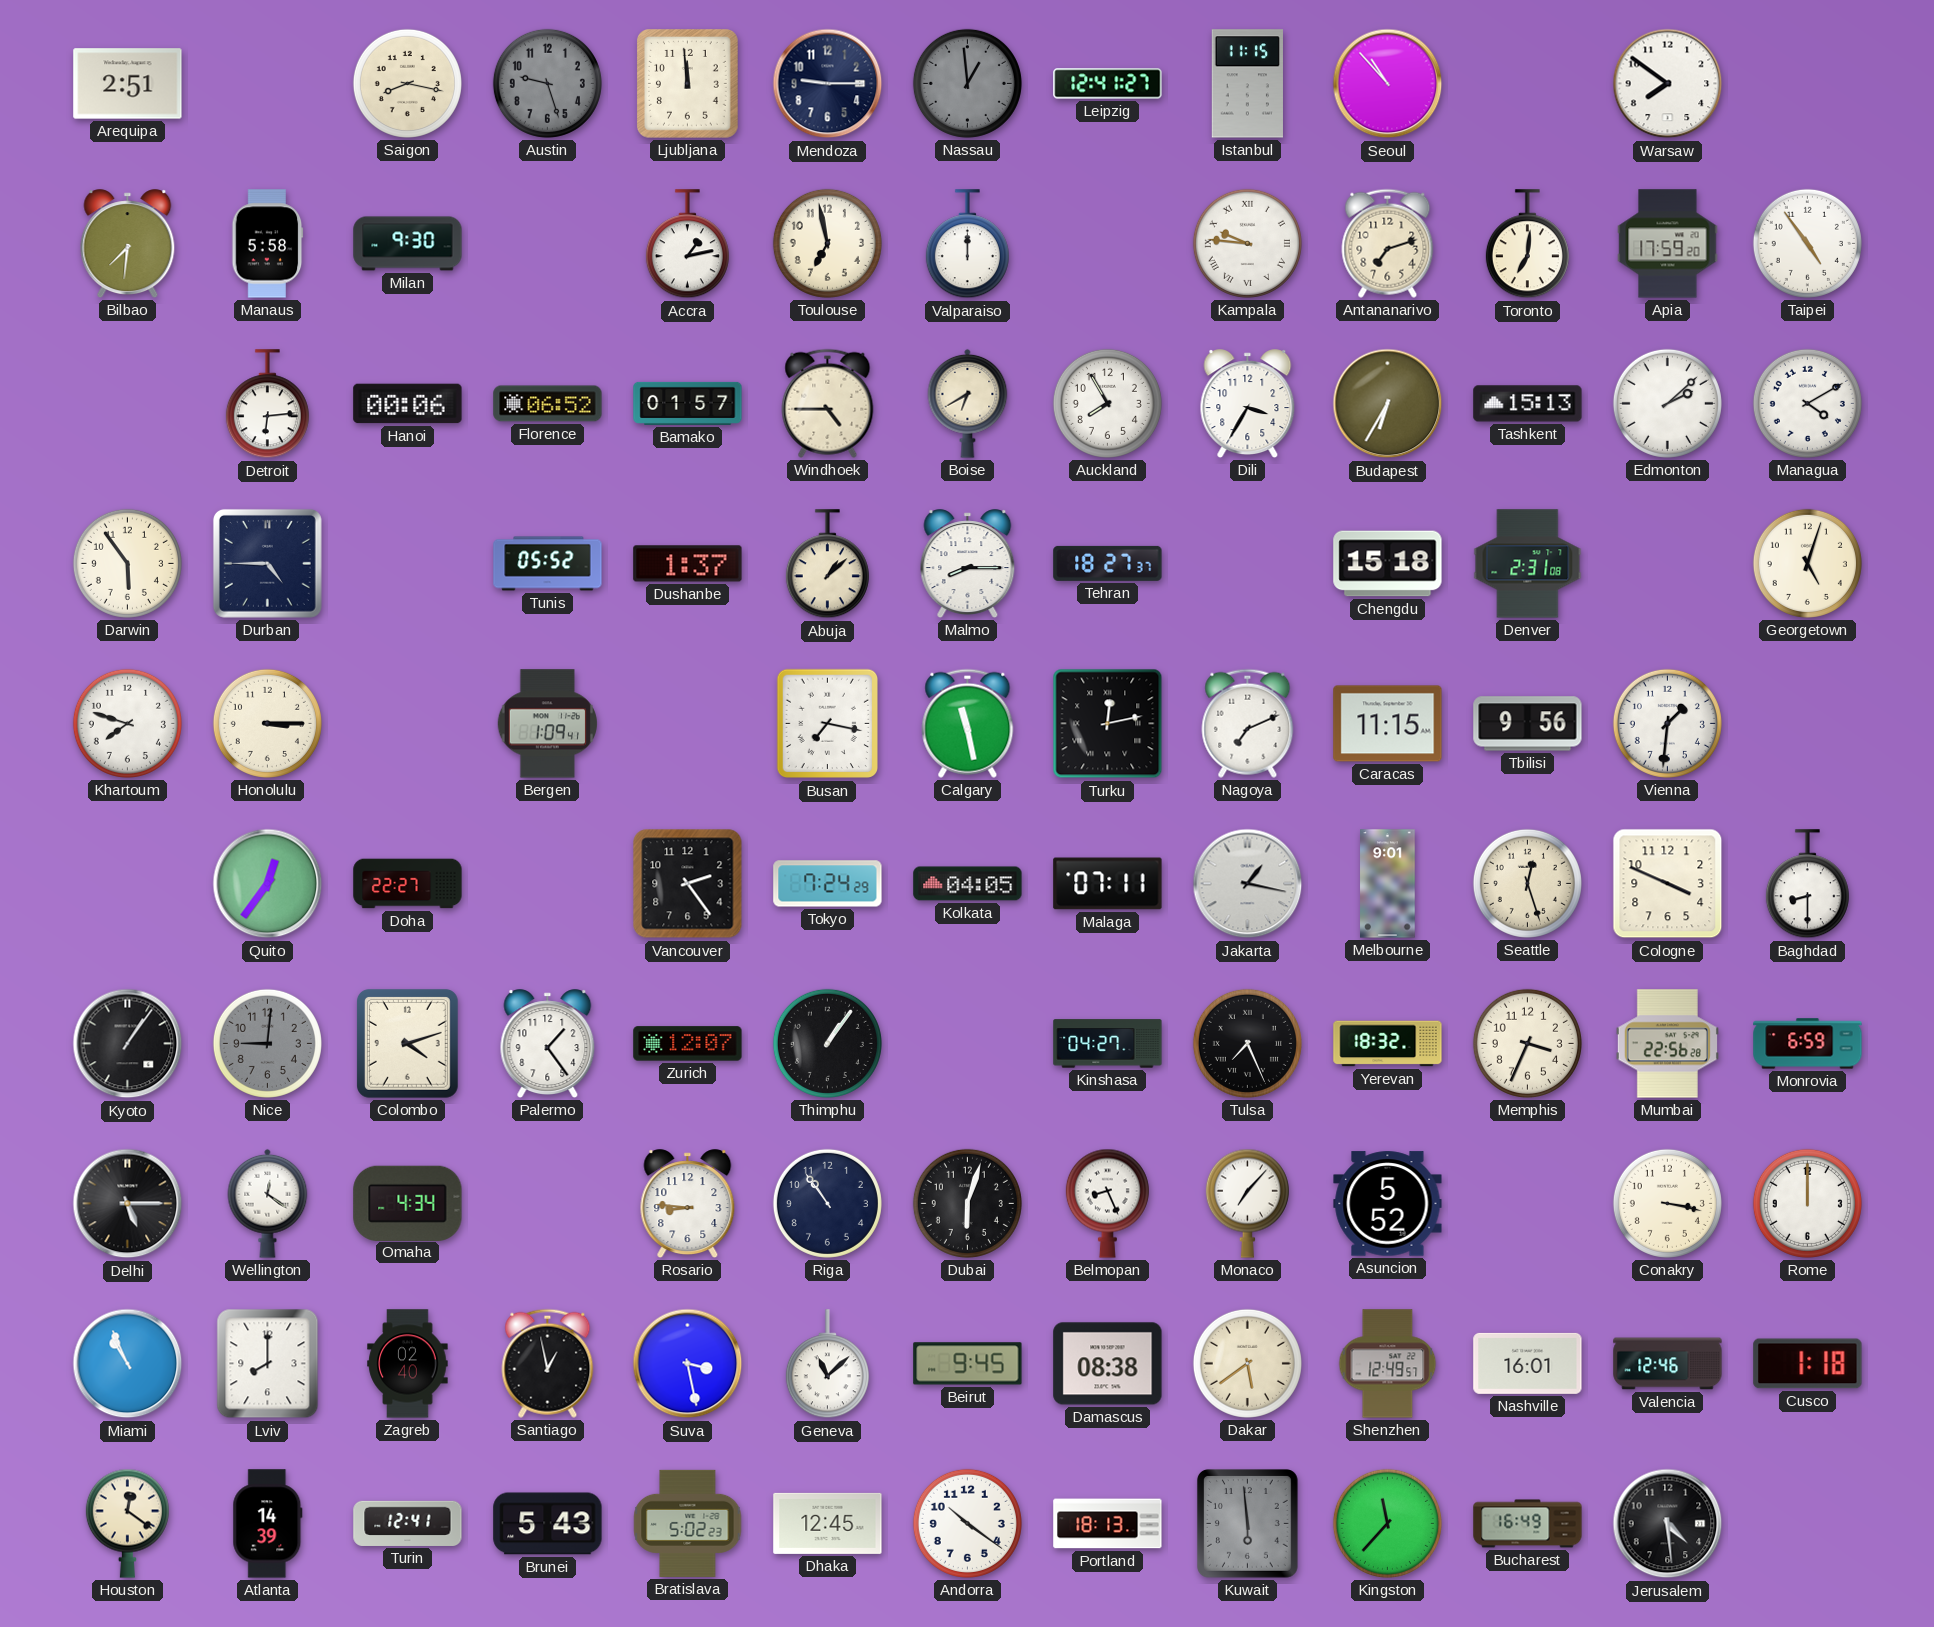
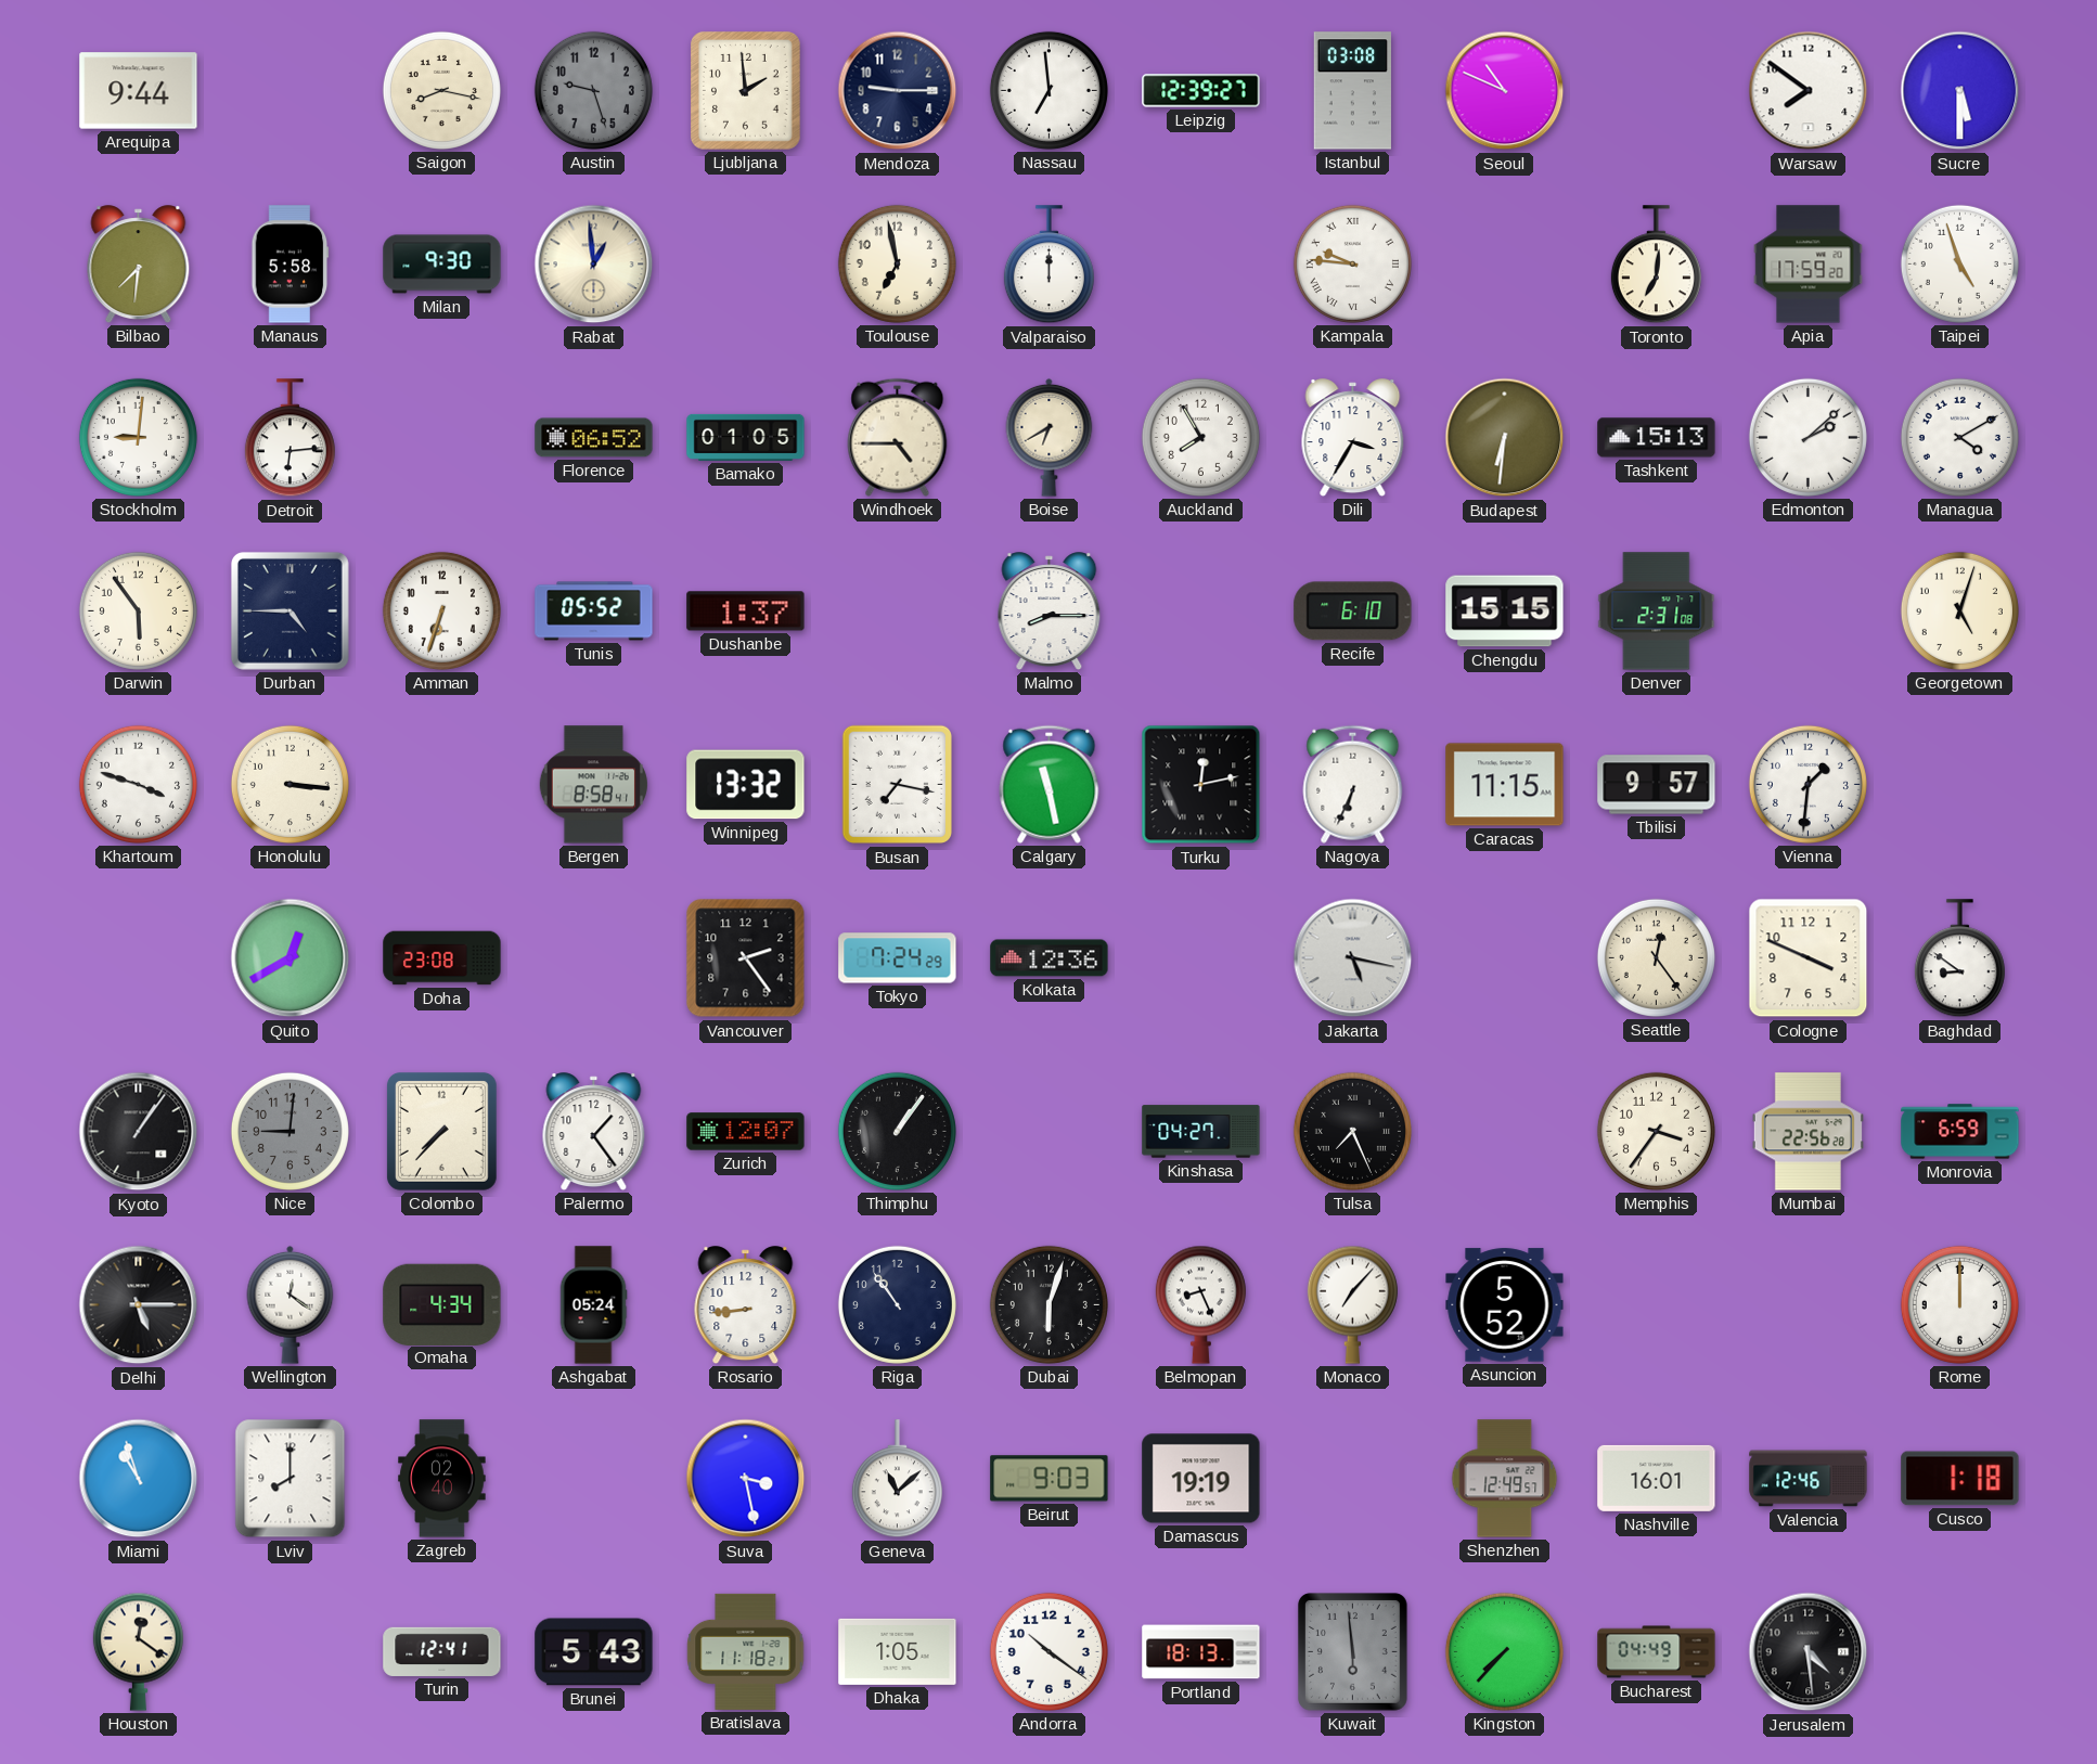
Arequipa: 2:51 -> 9:44
Ljubljana: 11:59 -> 1:59
Nassau: 12:59 -> 6:59
Nassau dial: grey -> white
Leipzig: 12:41 -> 12:39
Istanbul: 11:15 -> 03:08
Seoul: 10:53 -> 10:49
Sucre: none -> 5:30
Rabat: none -> 12:59
Accra: 1:13 -> none
Antananarivo: 7:12 -> none
Taipei: 4:54 -> 4:57
Stockholm: none -> 9:01
Hanoi: 00:06 -> none
Bamako: 01:57 -> 01:05
Budapest: 6:35 -> 6:31
Amman: none -> 6:33
Abuja: 1:08 -> none
Tehran: 18:27 -> none
Recife: none -> 6:10
Chengdu: 15:18 -> 15:15
Khartoum: 7:48 -> 3:48
Honolulu: 3:15 -> 3:16
Bergen: 1:09 -> 8:58
Winnipeg: none -> 13:32
Nagoya: 7:11 -> 6:34
Tbilisi: 9:56 -> 9:57
Quito: 12:36 -> 12:40
Doha: 22:27 -> 23:08
Kolkata: 04:05 -> 12:36
Malaga: 07:11 -> none
Jakarta: 1:17 -> 5:17
Melbourne: 9:01 -> none
Seattle: 12:27 -> 12:24
Baghdad: 8:30 -> 8:51
Colombo: 4:12 -> 7:37
Yerevan: 18:32 -> none
Memphis: 3:34 -> 3:36
Ashgabat: none -> 05:24
Rosario: 8:46 -> 8:44
Conakry: 3:17 -> none
Miami: 10:56 -> 10:57
Santiago: 12:58 -> none
Beirut: 9:45 -> 9:03
Damascus: 08:38 -> 19:19
Dakar: 5:39 -> none
Atlanta: 14:39 -> none
Bratislava: 5:02 -> 11:18
Dhaka: 12:45 -> 1:05
Kingston: 11:37 -> 7:37
Bucharest: 16:49 -> 04:49
